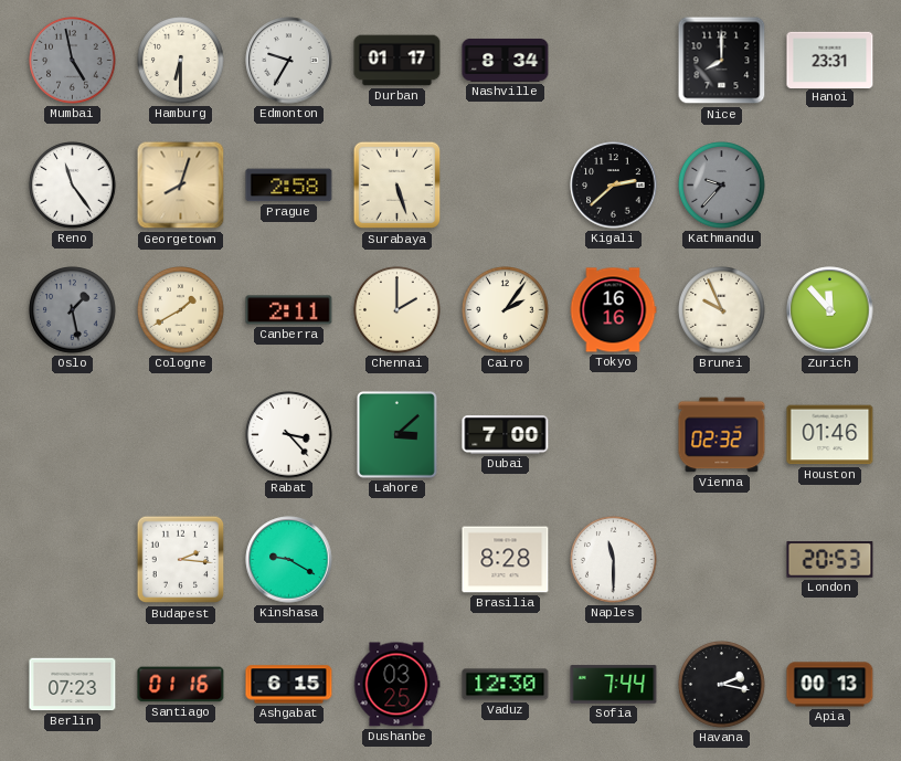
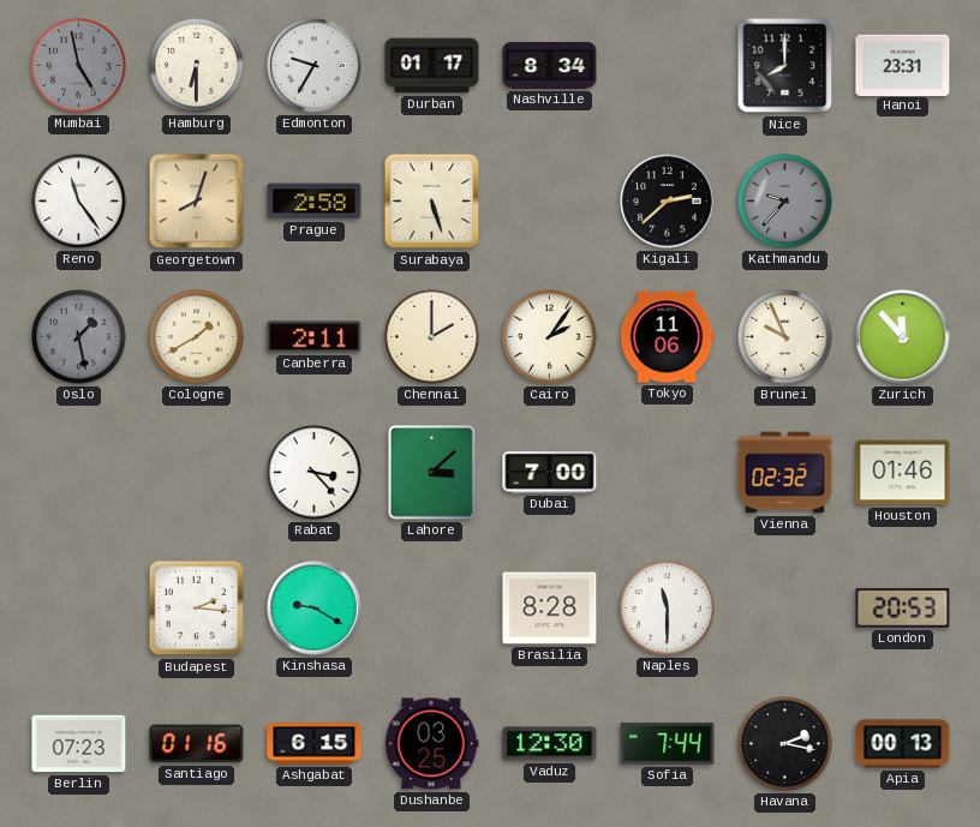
Tokyo: 16:16 -> 11:06
